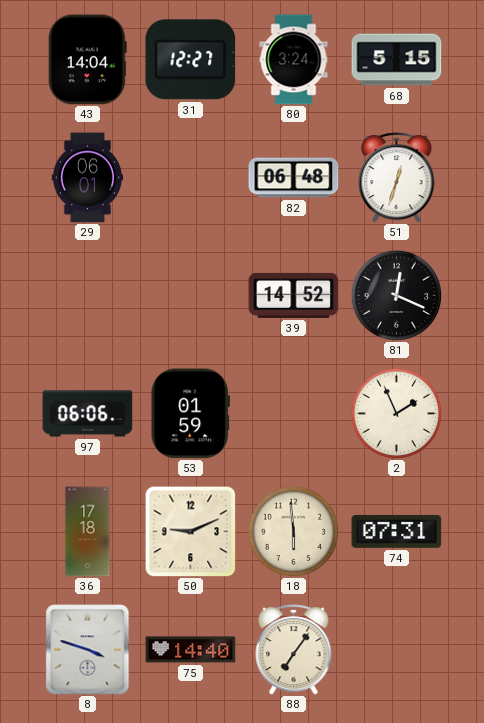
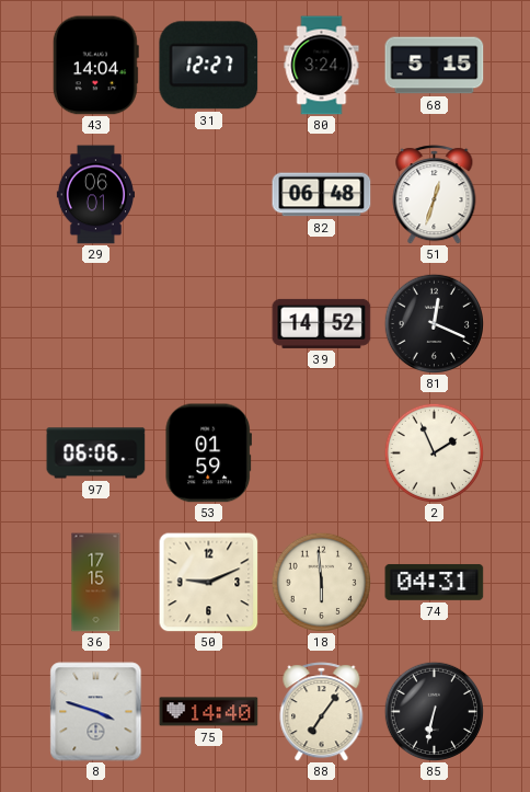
36: 17:18 -> 17:15
74: 07:31 -> 04:31
85: none -> 6:32
